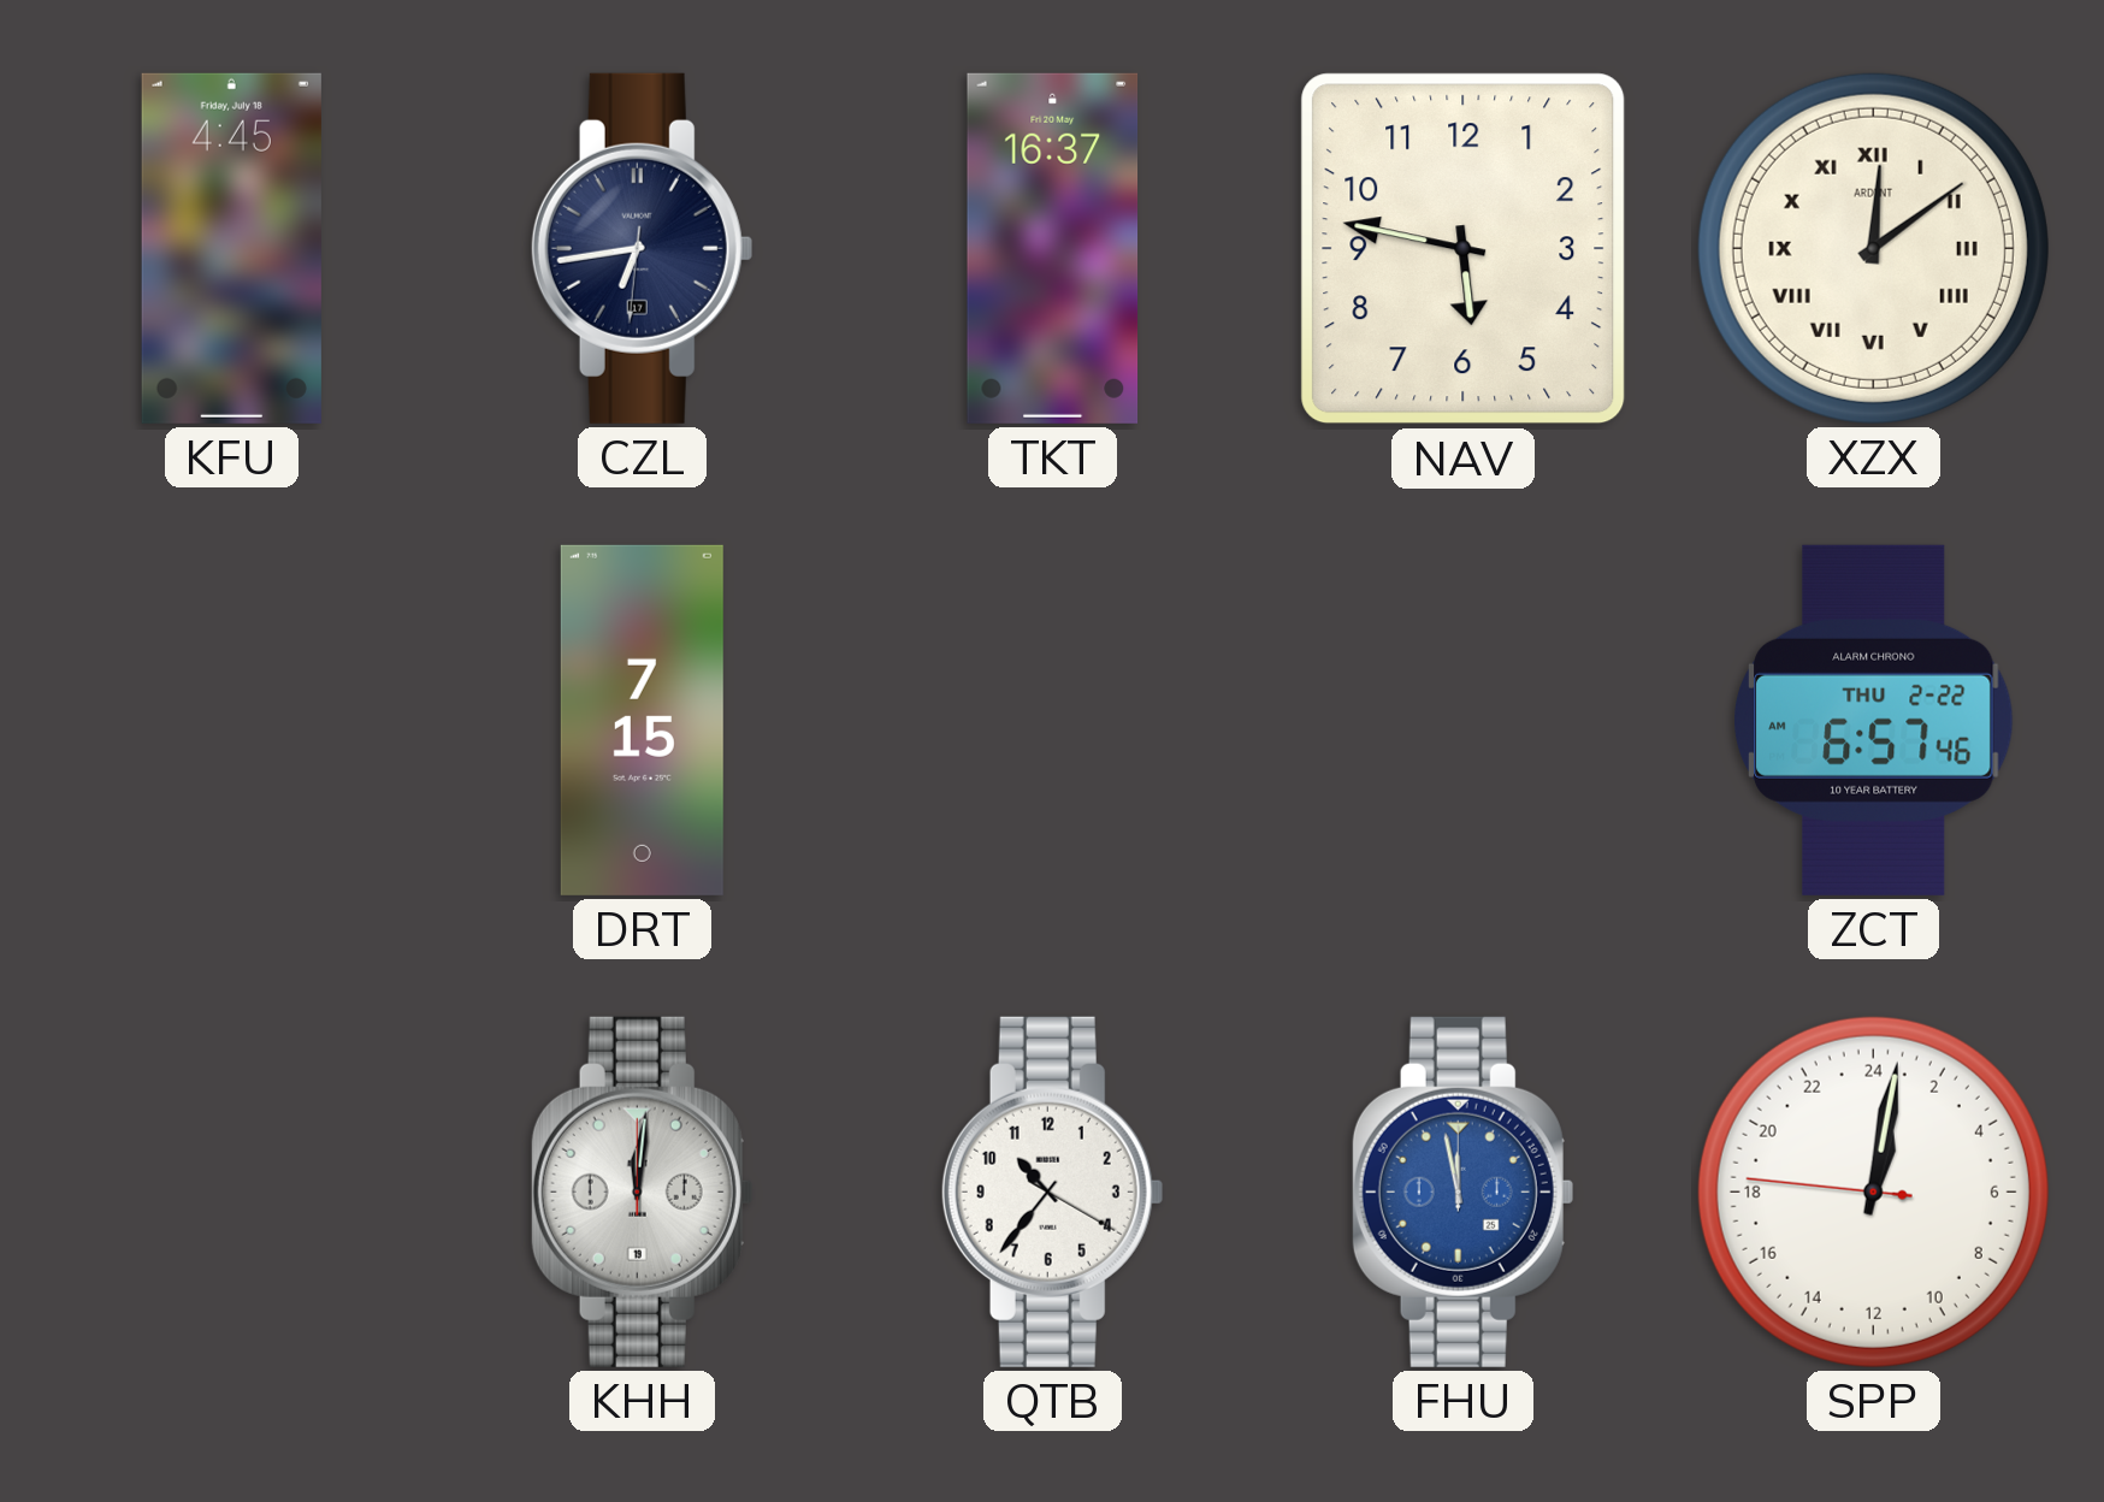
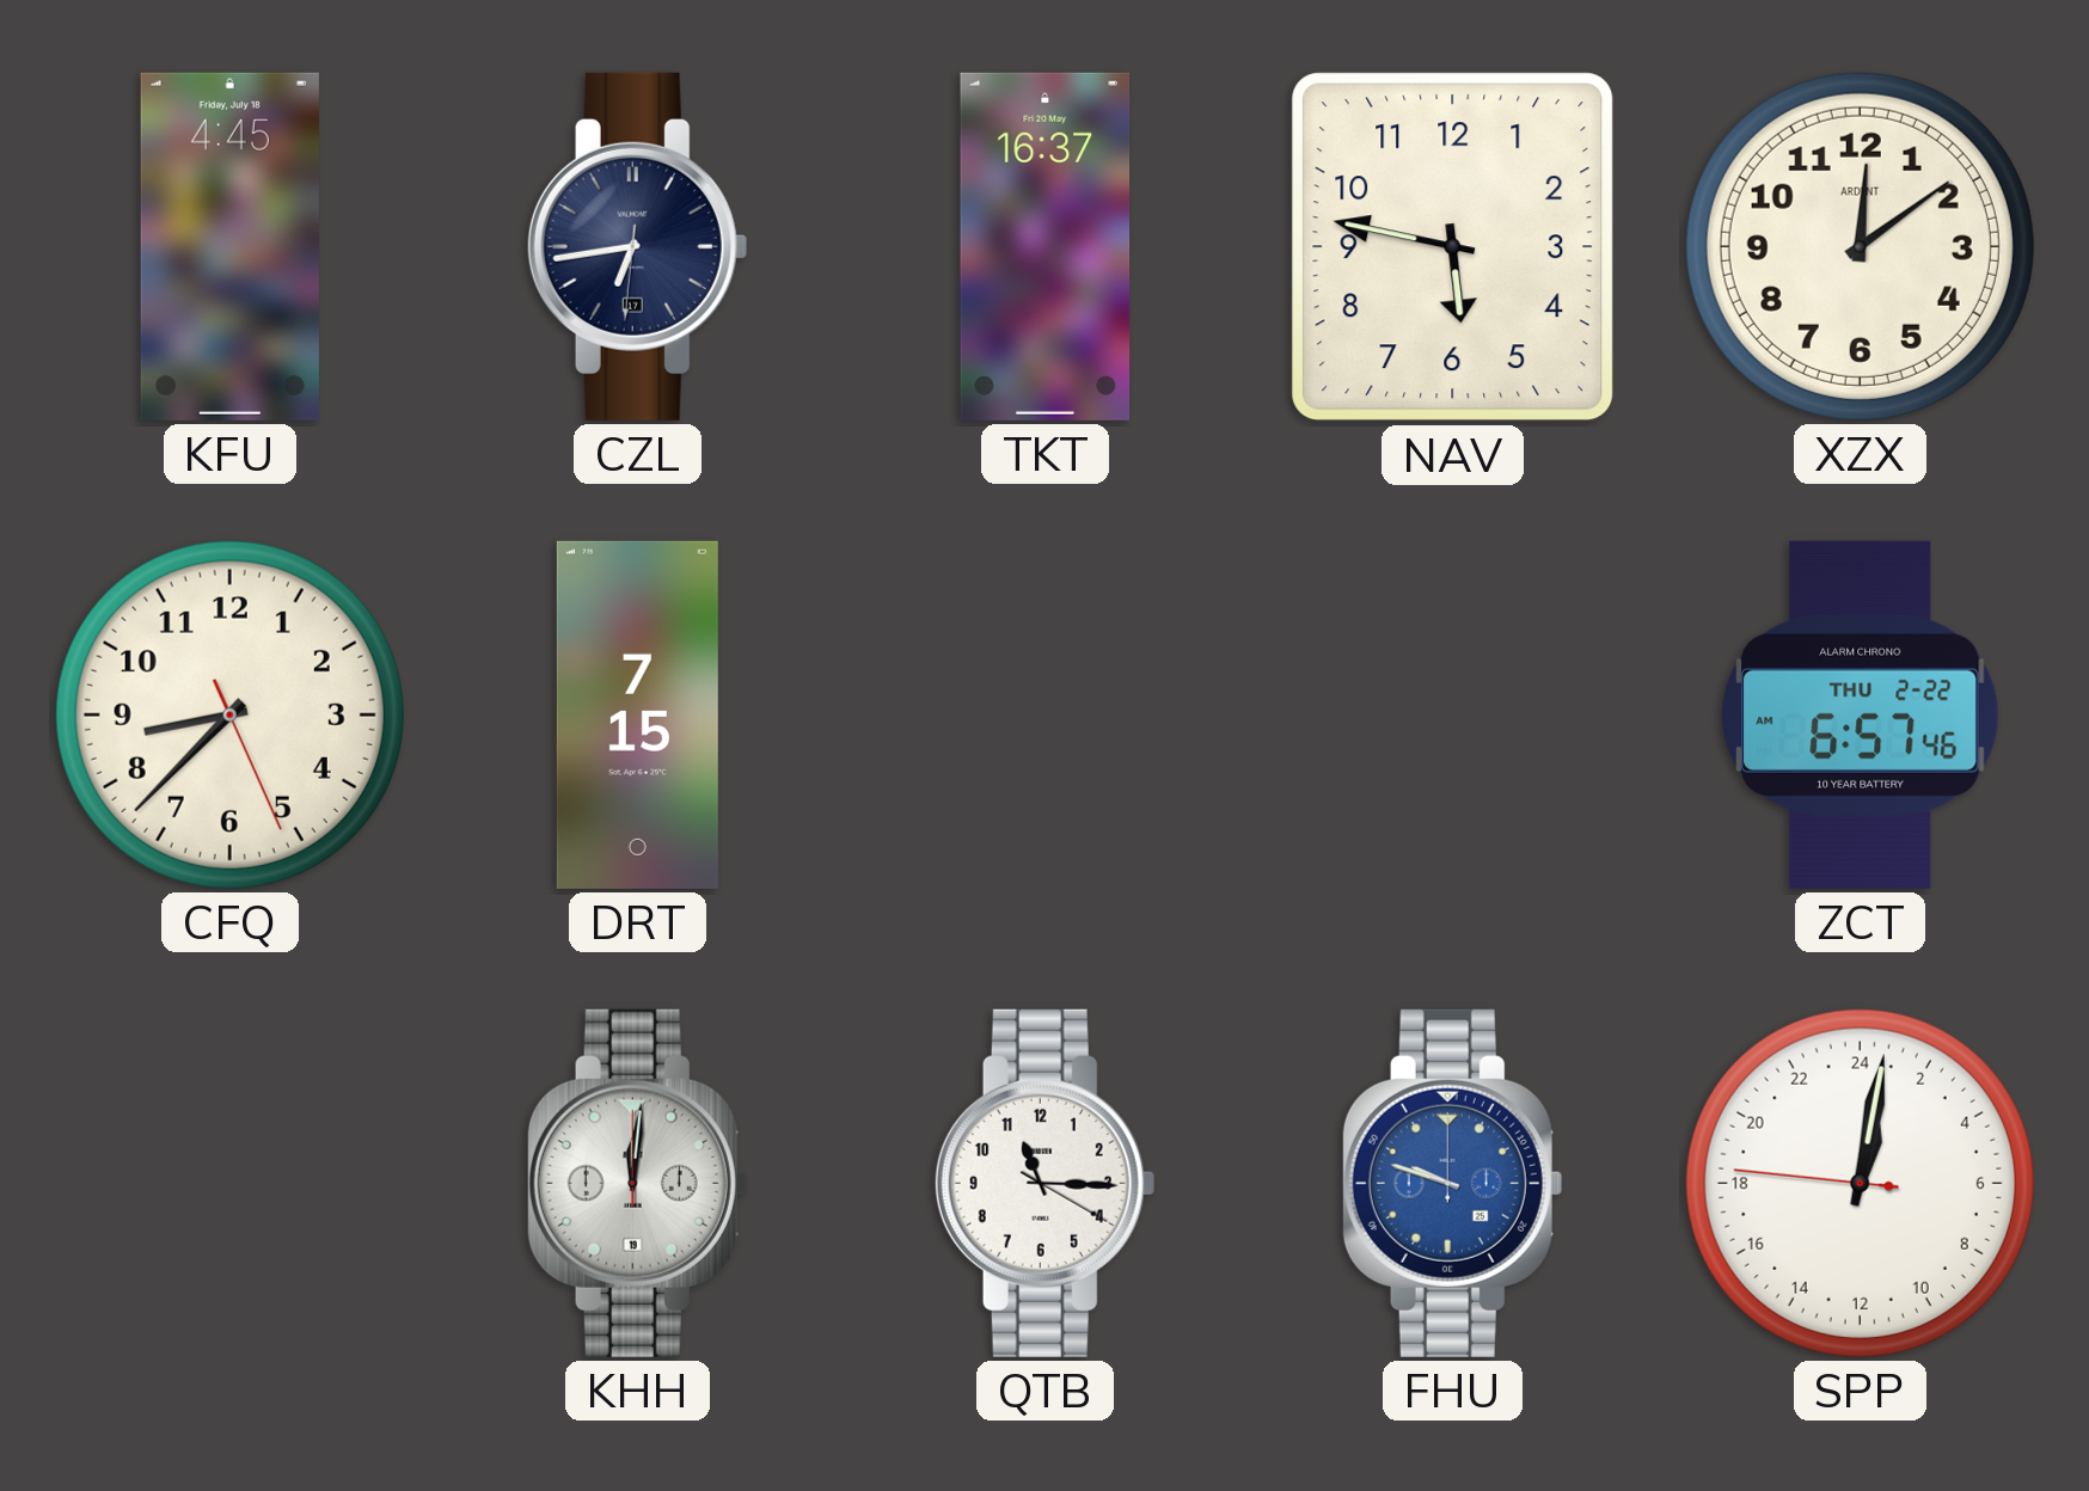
XZX numerals: Roman -> Arabic
CFQ: none -> 8:37
QTB: 10:36 -> 11:15
FHU: 11:58 -> 9:48
